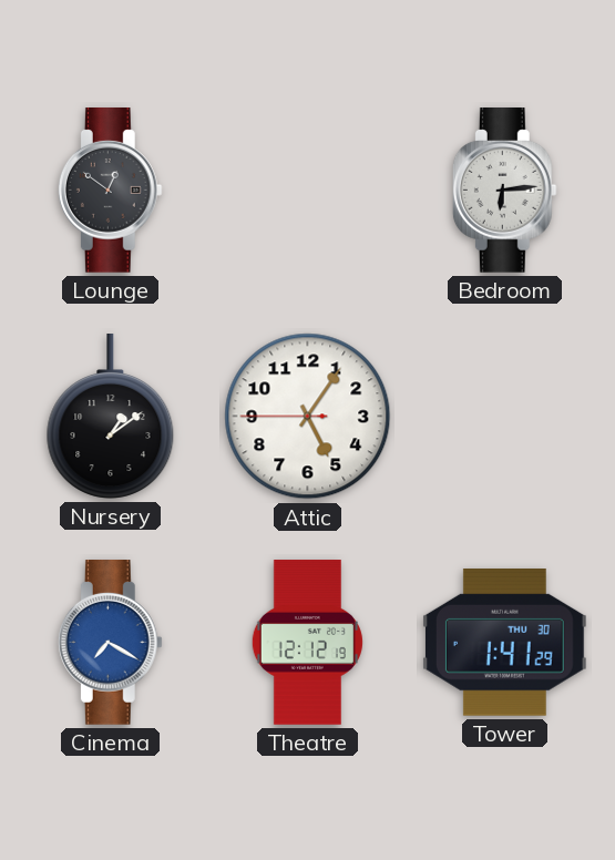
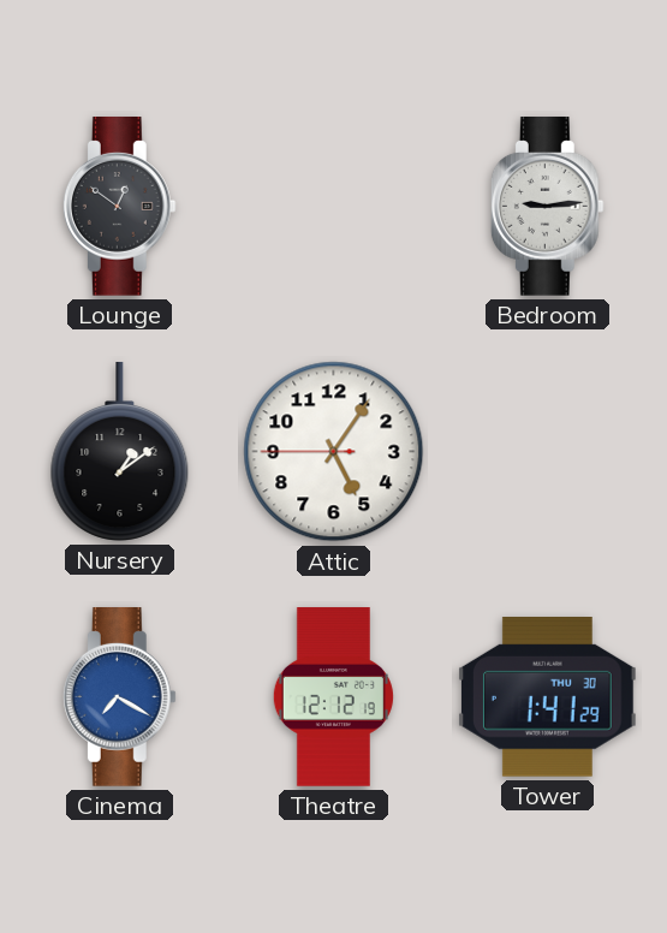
Bedroom: 6:14 -> 9:14
